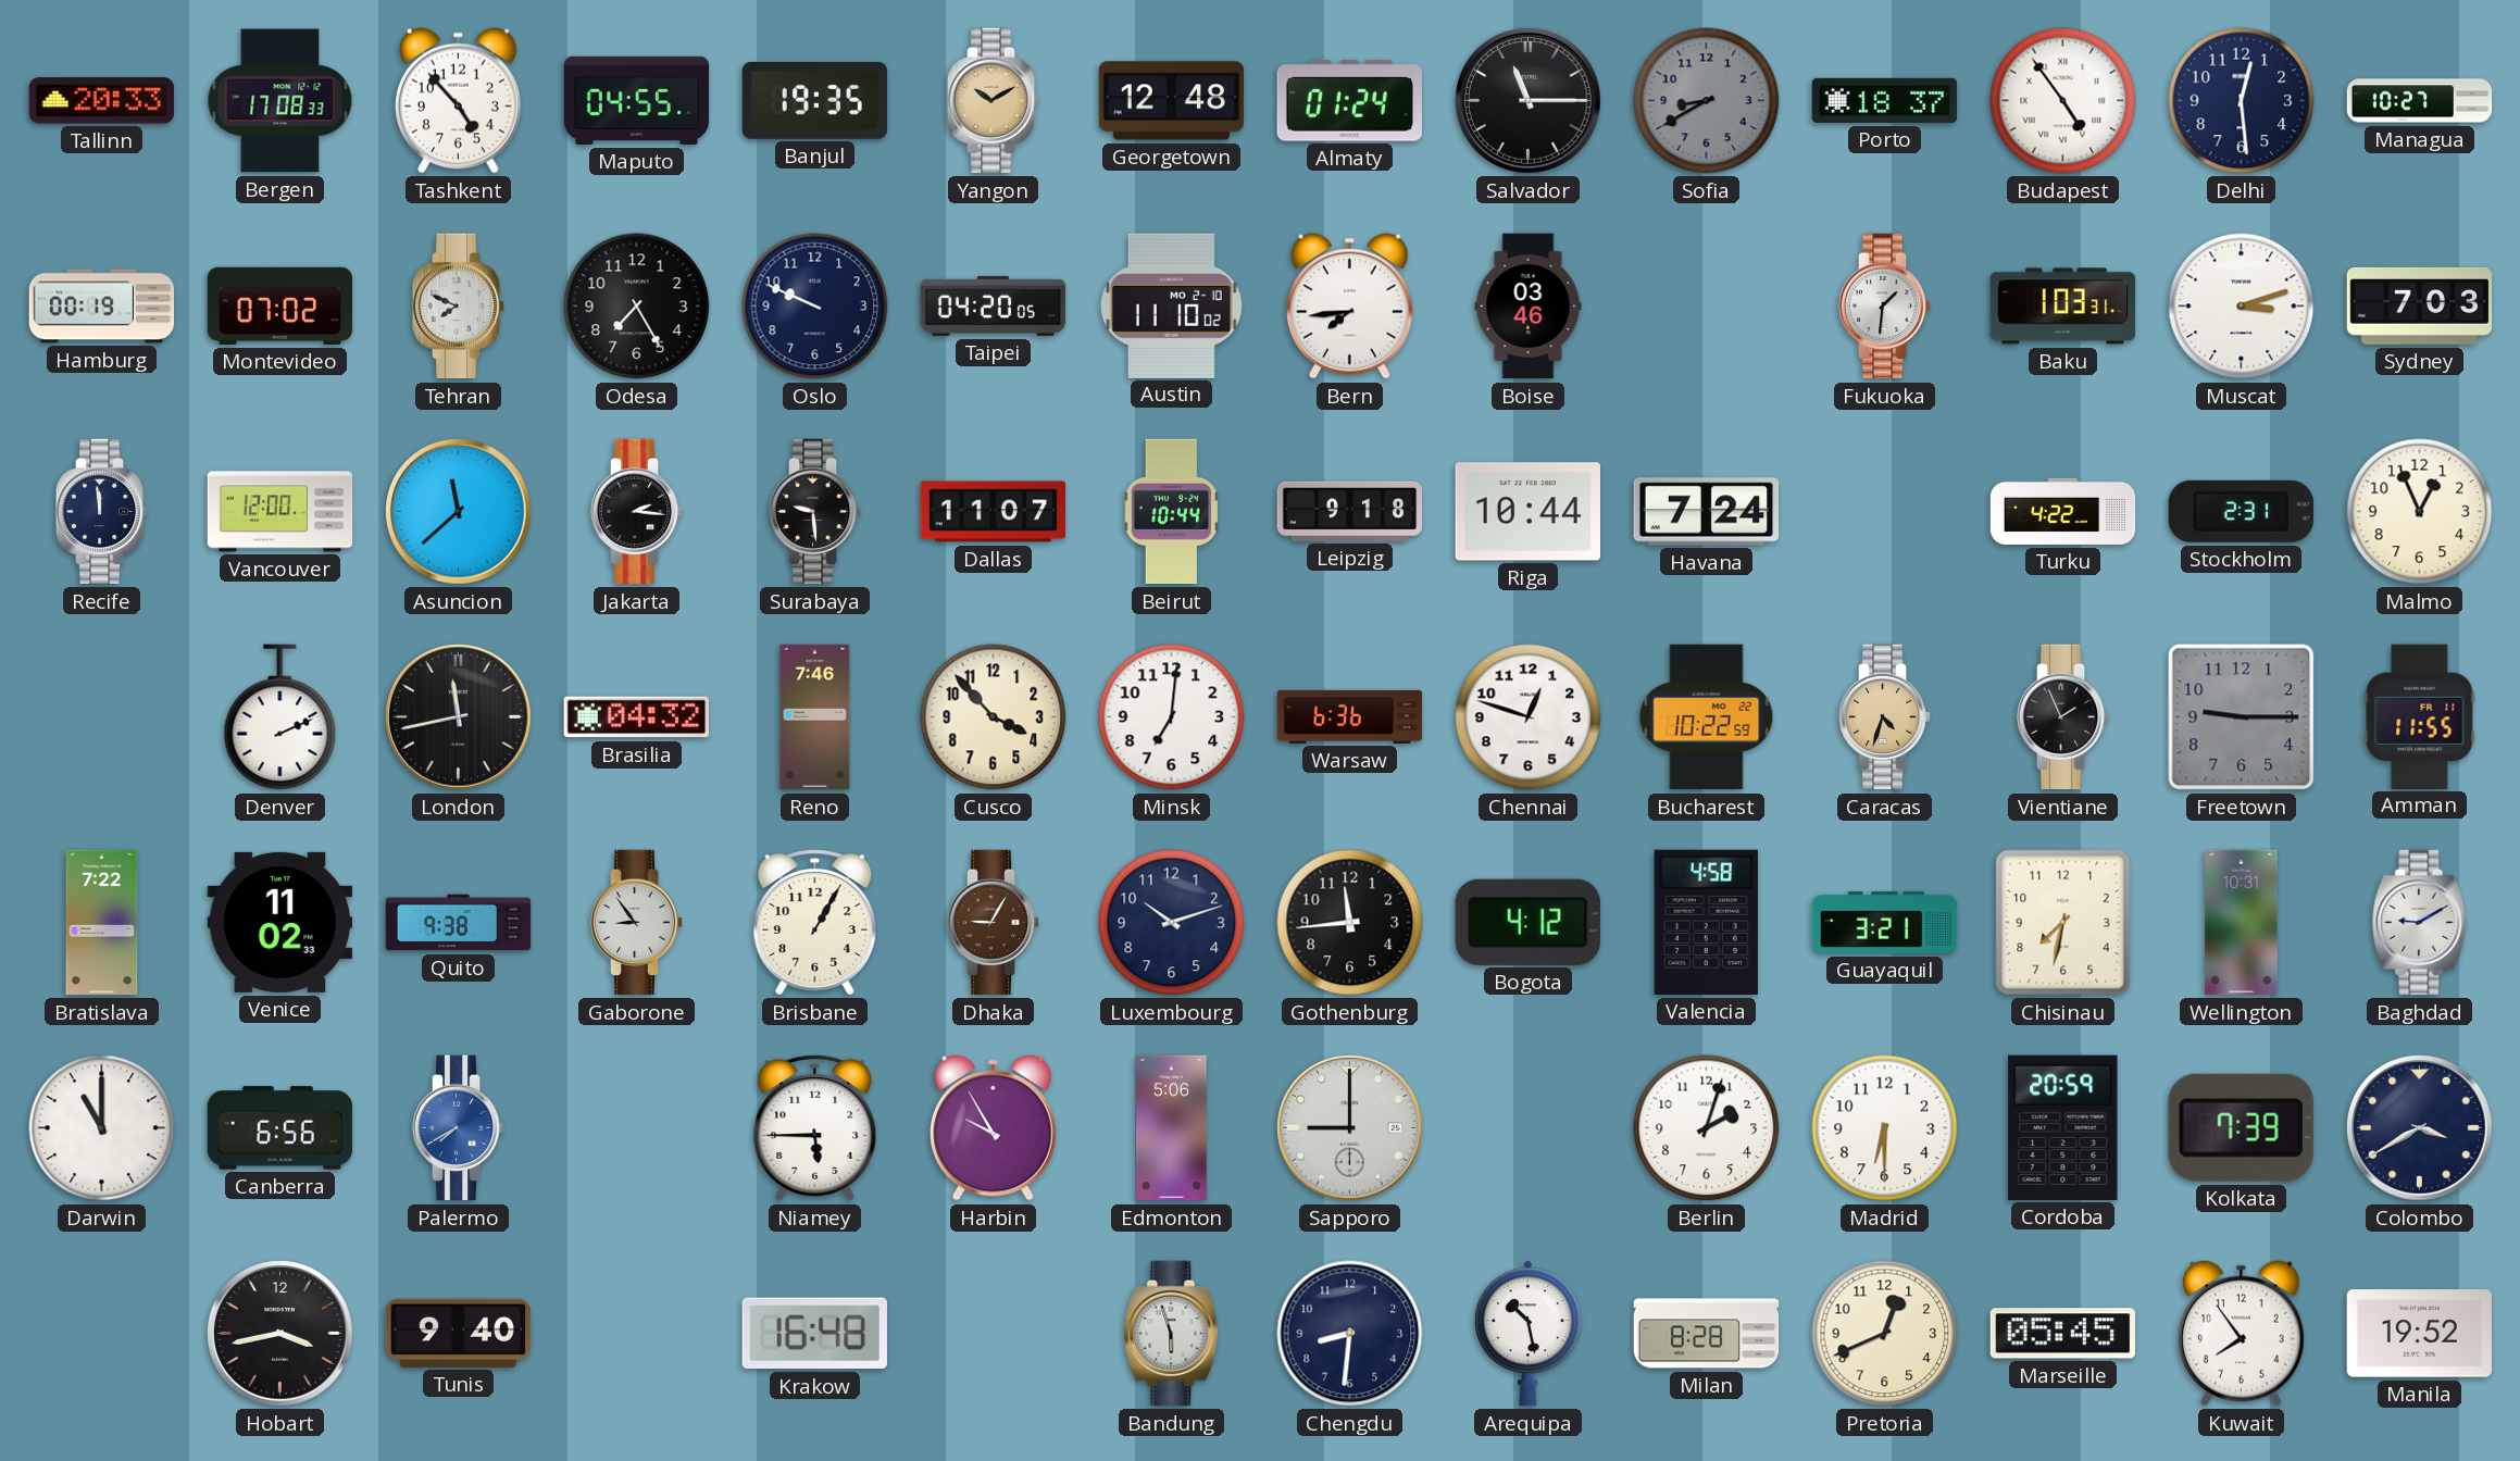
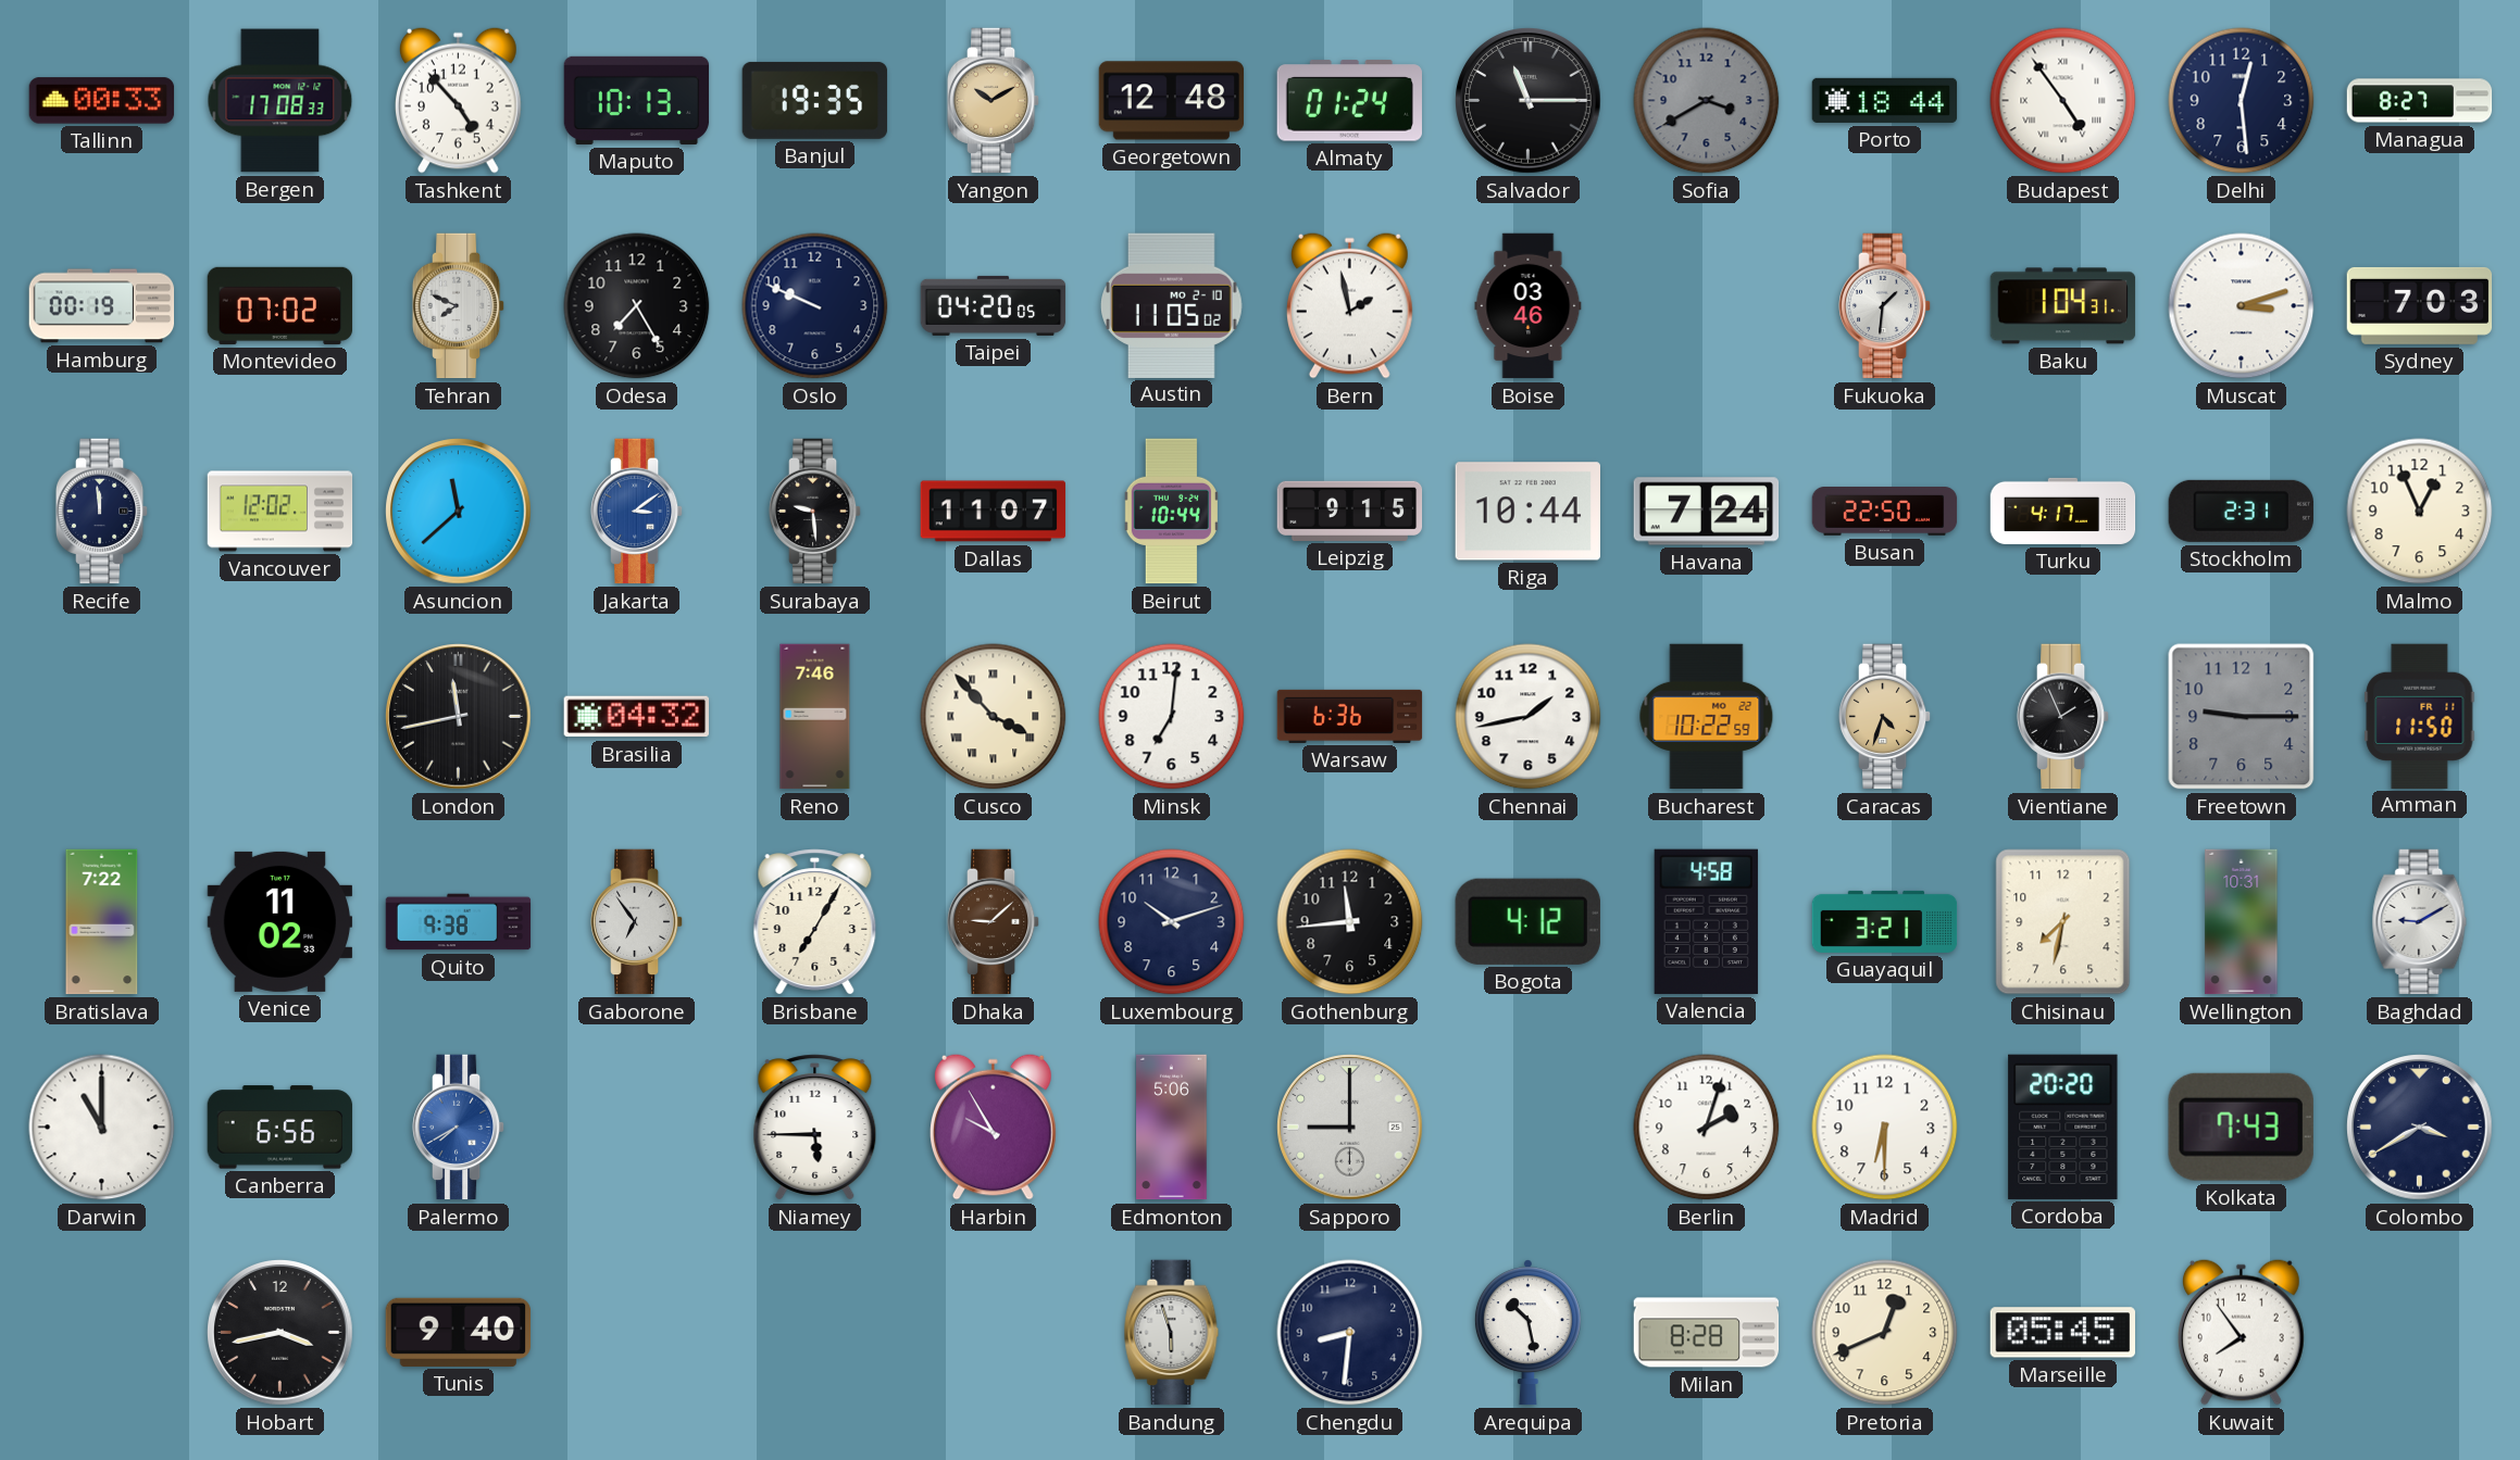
Tallinn: 20:33 -> 00:33
Maputo: 04:55 -> 10:13
Sofia: 8:40 -> 3:40
Porto: 18:37 -> 18:44
Managua: 10:27 -> 8:27
Austin: 11:10 -> 11:05
Bern: 7:44 -> 1:58
Baku: 1:03 -> 1:04
Vancouver: 12:00 -> 12:02
Jakarta: 2:16 -> 3:09
Jakarta dial: black -> blue
Leipzig: 9:18 -> 9:15
Busan: none -> 22:50
Turku: 4:22 -> 4:17
Denver: 2:11 -> none
Cusco numerals: Arabic -> Roman
Chennai: 12:48 -> 1:43
Amman: 11:55 -> 11:50
Gaborone: 8:54 -> 6:54
Brisbane: 1:05 -> 7:05
Dhaka: 9:05 -> 9:08
Cordoba: 20:59 -> 20:20
Kolkata: 7:39 -> 7:43
Krakow: 16:48 -> none
Manila: 19:52 -> none
